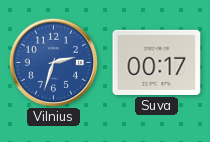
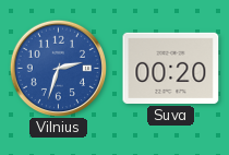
Suva: 00:17 -> 00:20
